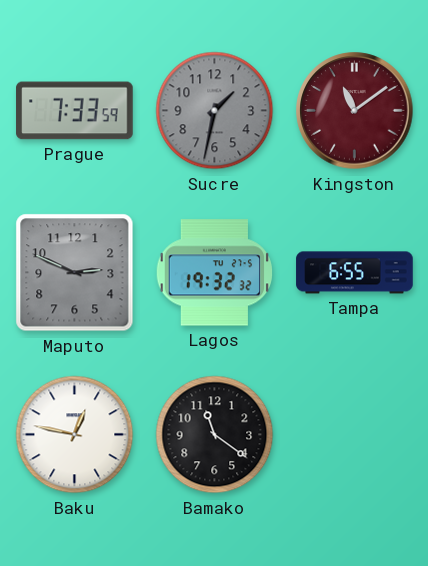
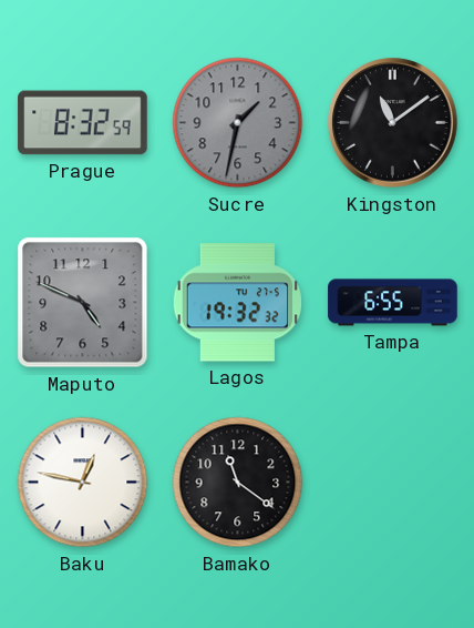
Prague: 7:33 -> 8:32
Kingston dial: burgundy -> black
Maputo: 2:49 -> 4:49
